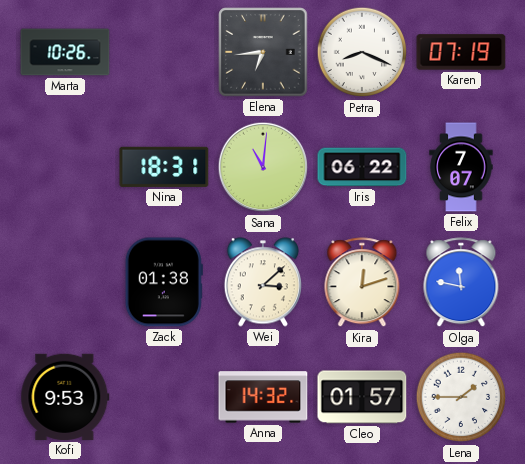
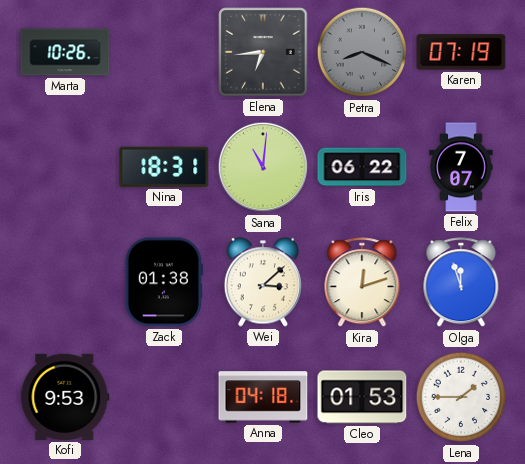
Petra dial: white -> grey
Olga: 11:47 -> 11:57
Anna: 14:32 -> 04:18
Cleo: 01:57 -> 01:53
